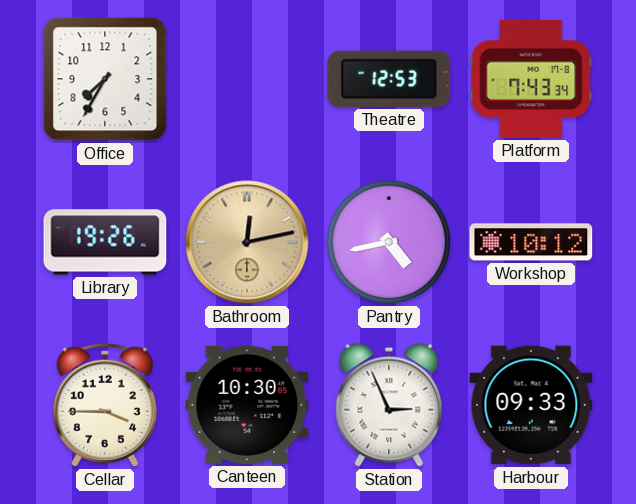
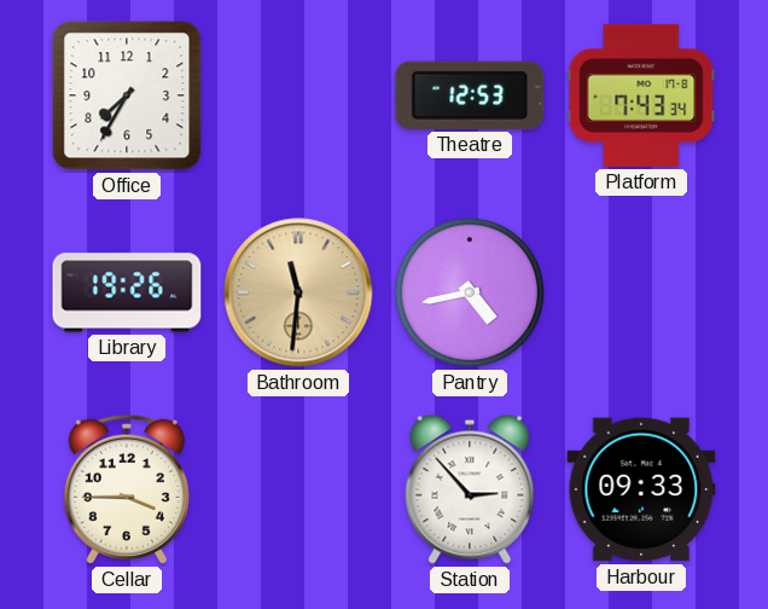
Bathroom: 12:13 -> 11:31
Workshop: 10:12 -> none
Canteen: 10:30 -> none
Station: 2:56 -> 2:53
